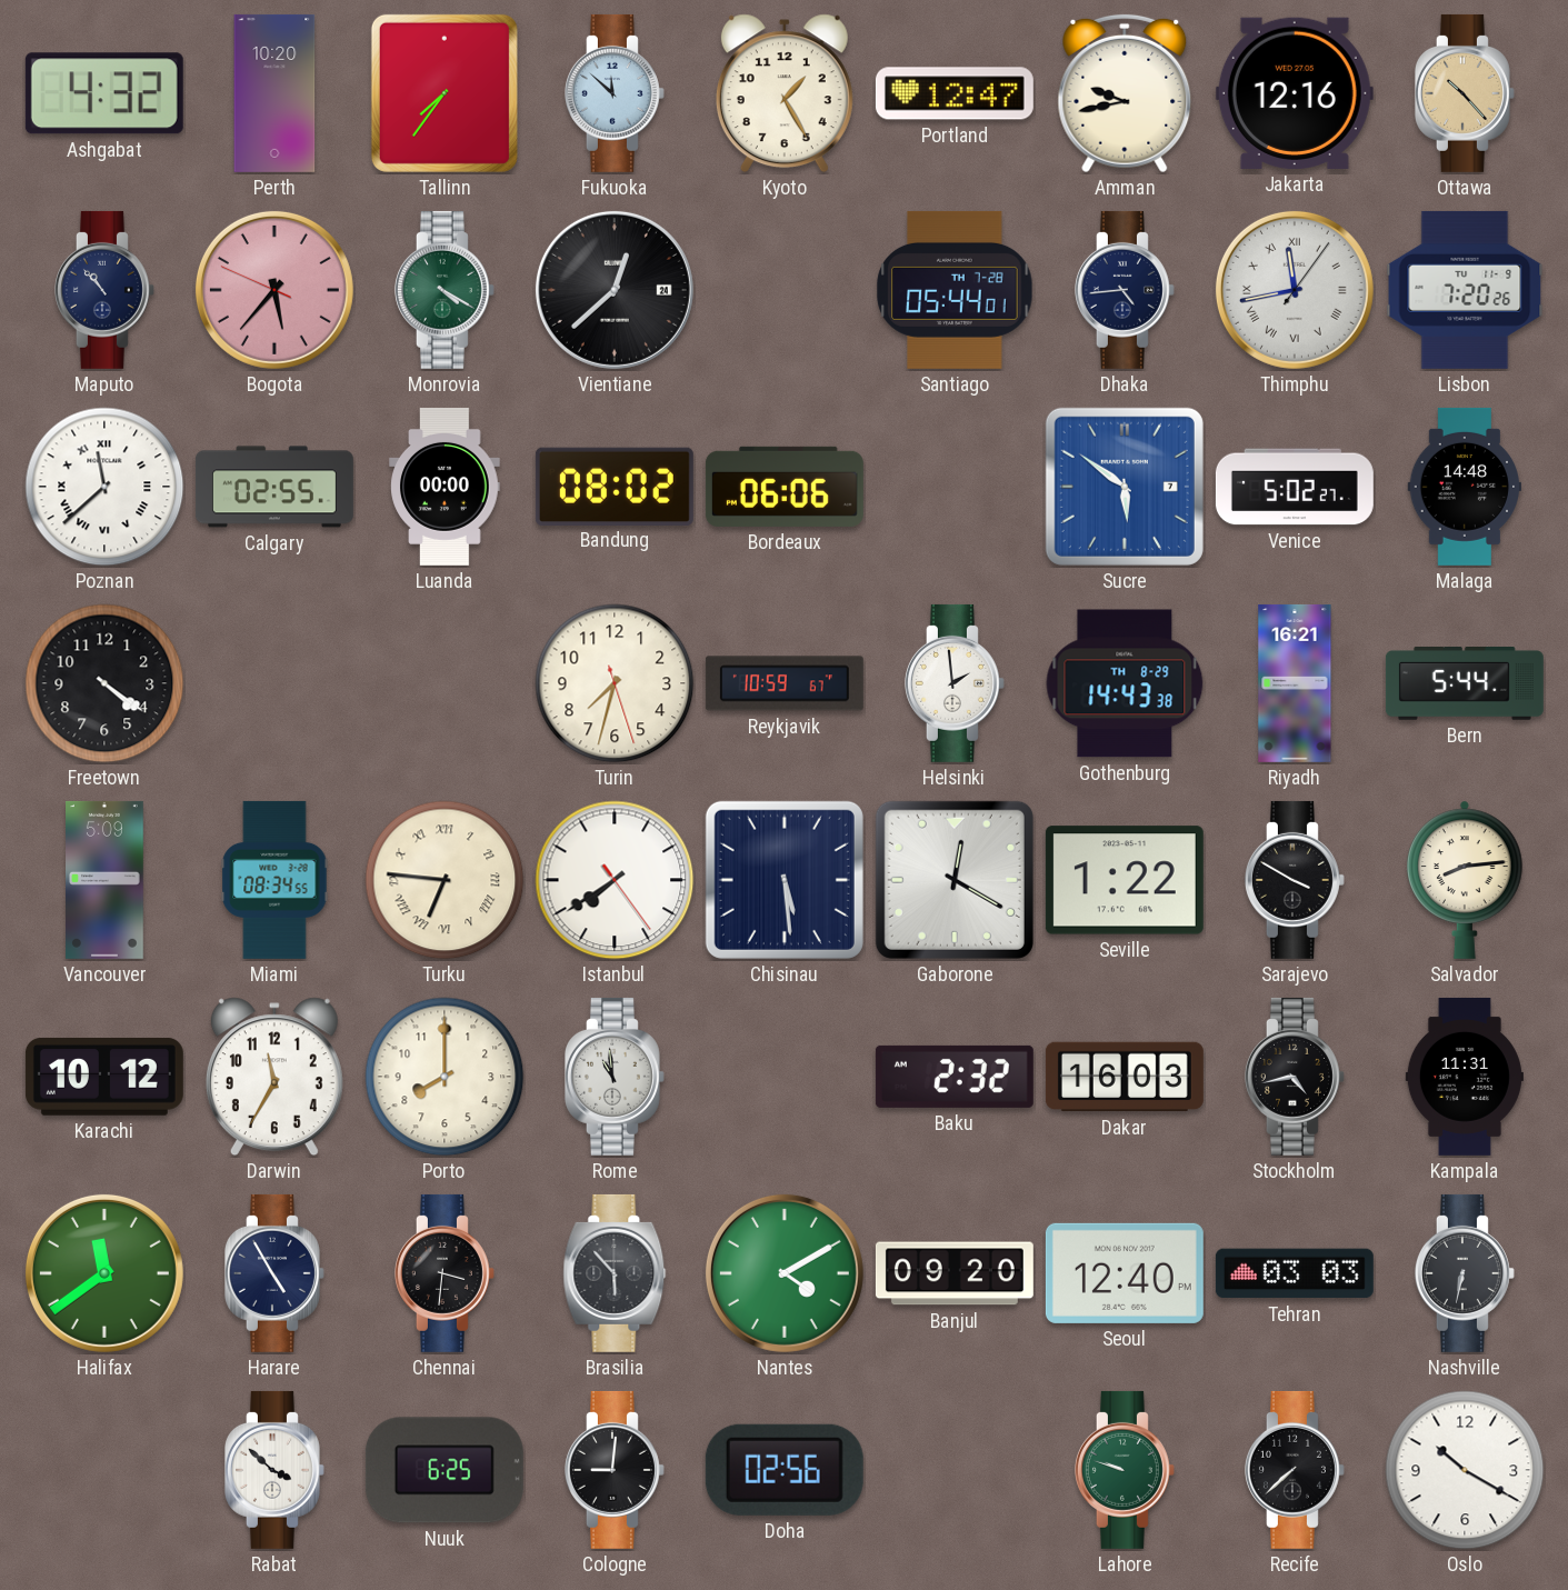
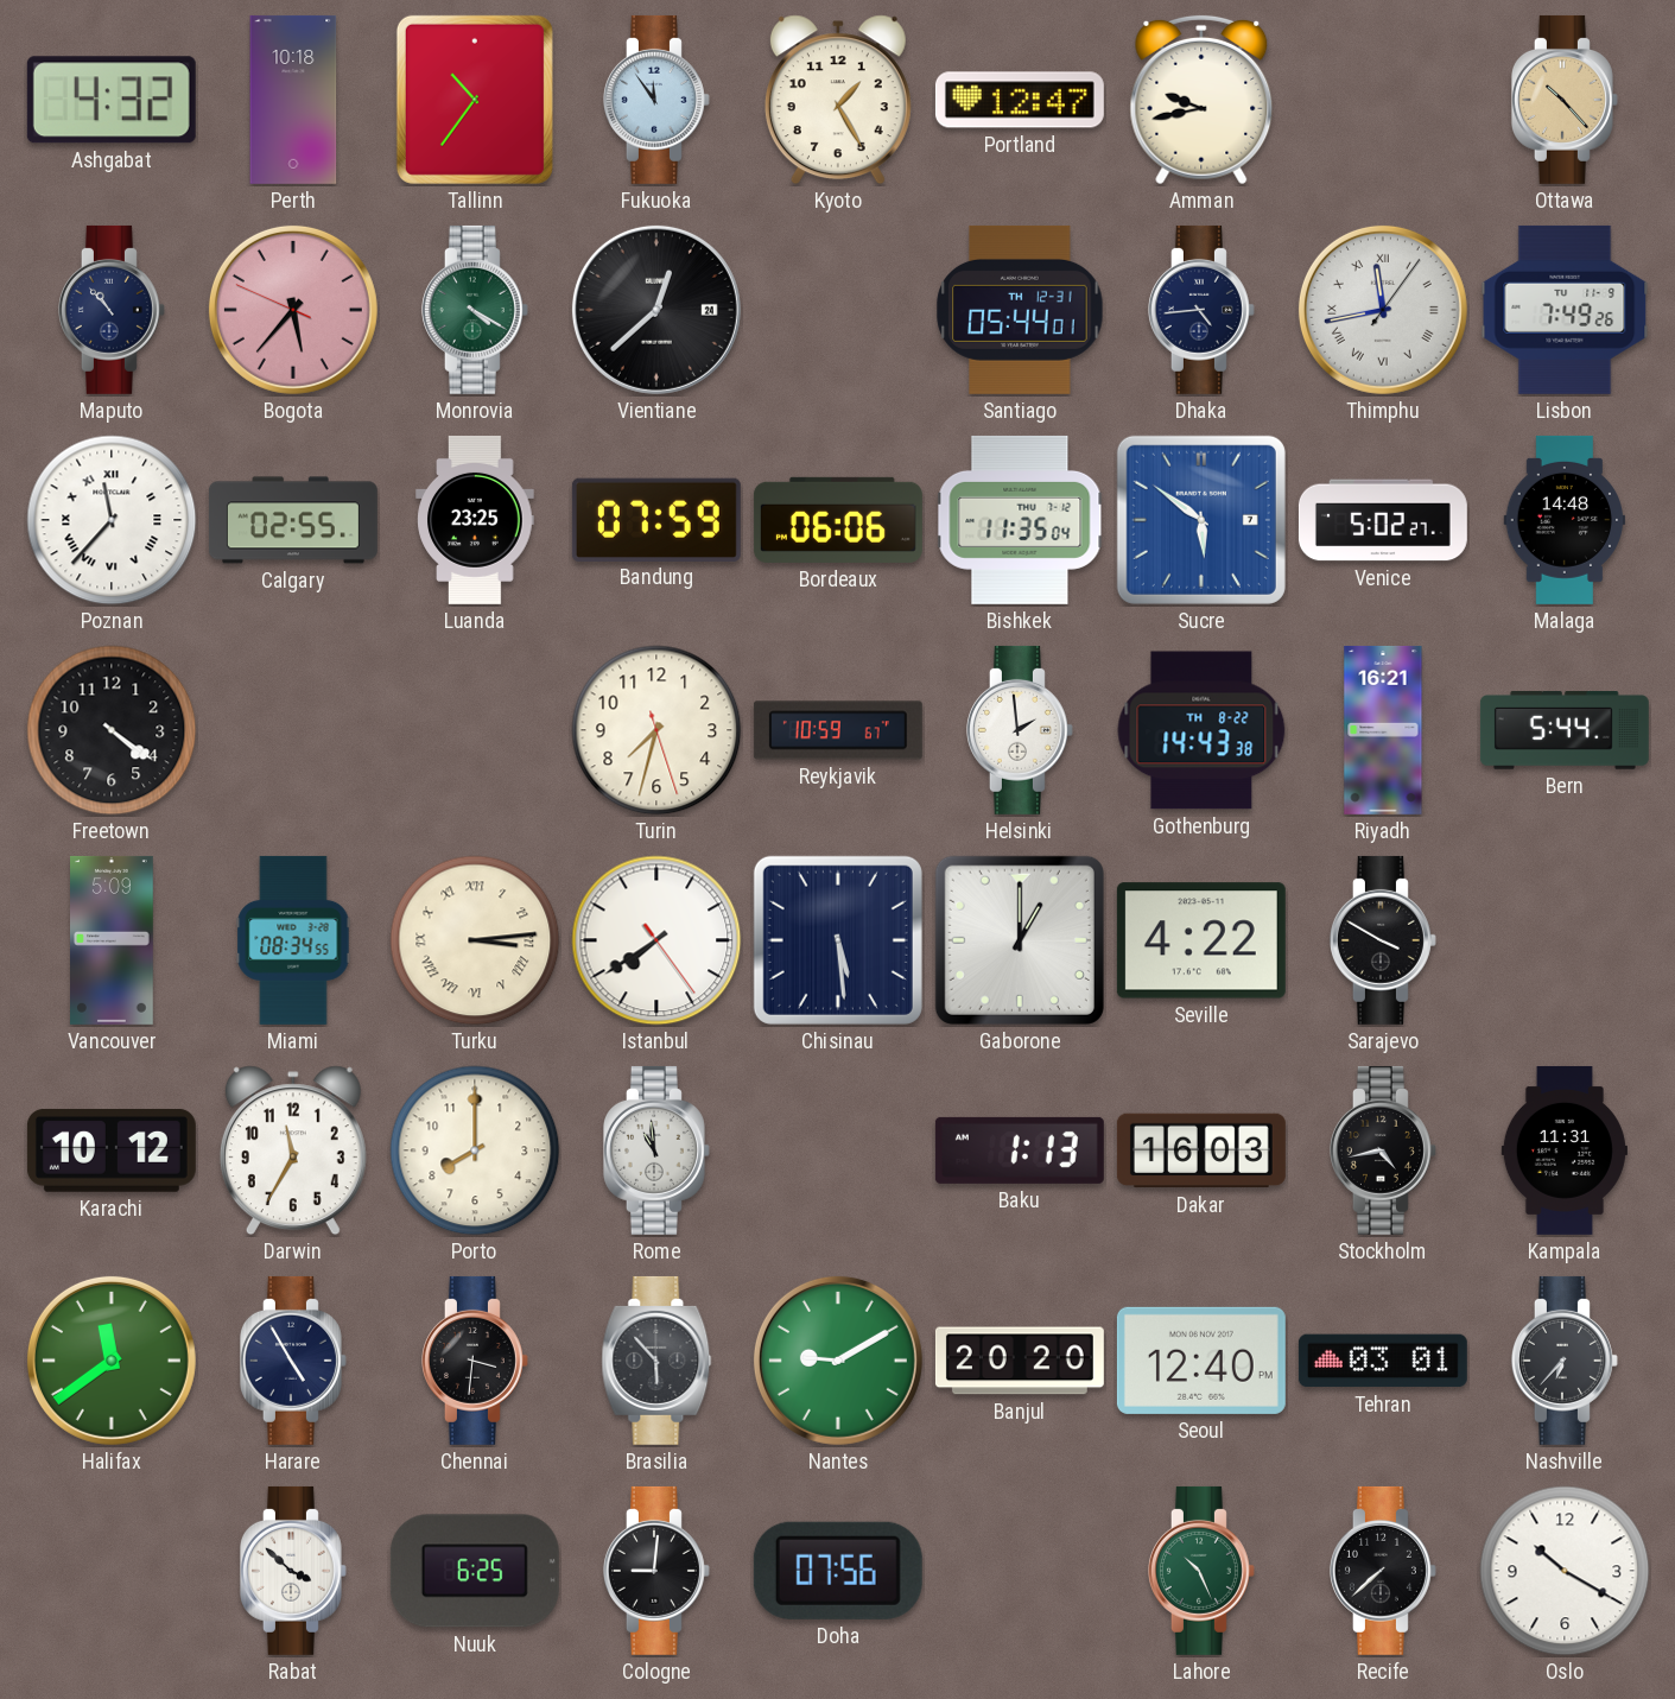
Perth: 10:20 -> 10:18
Tallinn: 7:36 -> 10:36
Fukuoka: 11:52 -> 11:54
Jakarta: 12:16 -> none
Santiago date: TH 7-28 -> TH 12-31
Lisbon: 7:20 -> 7:49
Poznan: 11:38 -> 11:37
Luanda: 00:00 -> 23:25
Bandung: 08:02 -> 07:59
Bishkek: none -> 11:35
Gothenburg date: TH 8-29 -> TH 8-22
Turku: 6:46 -> 3:14
Gaborone: 12:20 -> 1:00
Seville: 1:22 -> 4:22
Salvador: 8:14 -> none
Baku: 2:32 -> 1:13
Nantes: 4:10 -> 9:10
Banjul: 09:20 -> 20:20
Tehran: 03:03 -> 03:01
Nashville: 6:32 -> 6:37
Doha: 02:56 -> 07:56
Lahore: 9:48 -> 10:26
